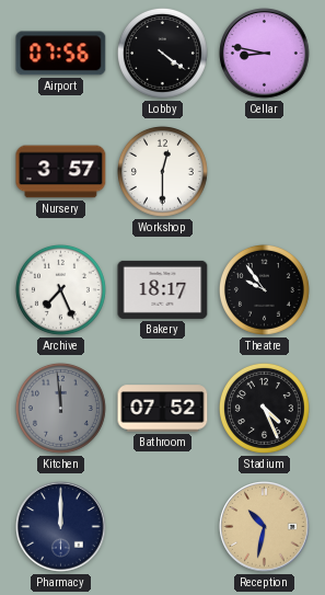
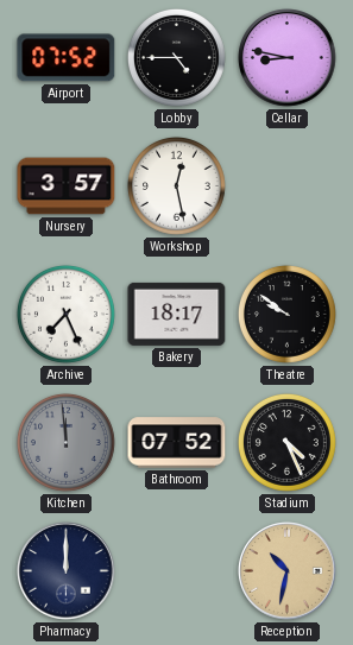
Airport: 07:56 -> 07:52
Lobby: 4:21 -> 4:45
Workshop: 12:30 -> 12:28
Theatre: 9:54 -> 9:51
